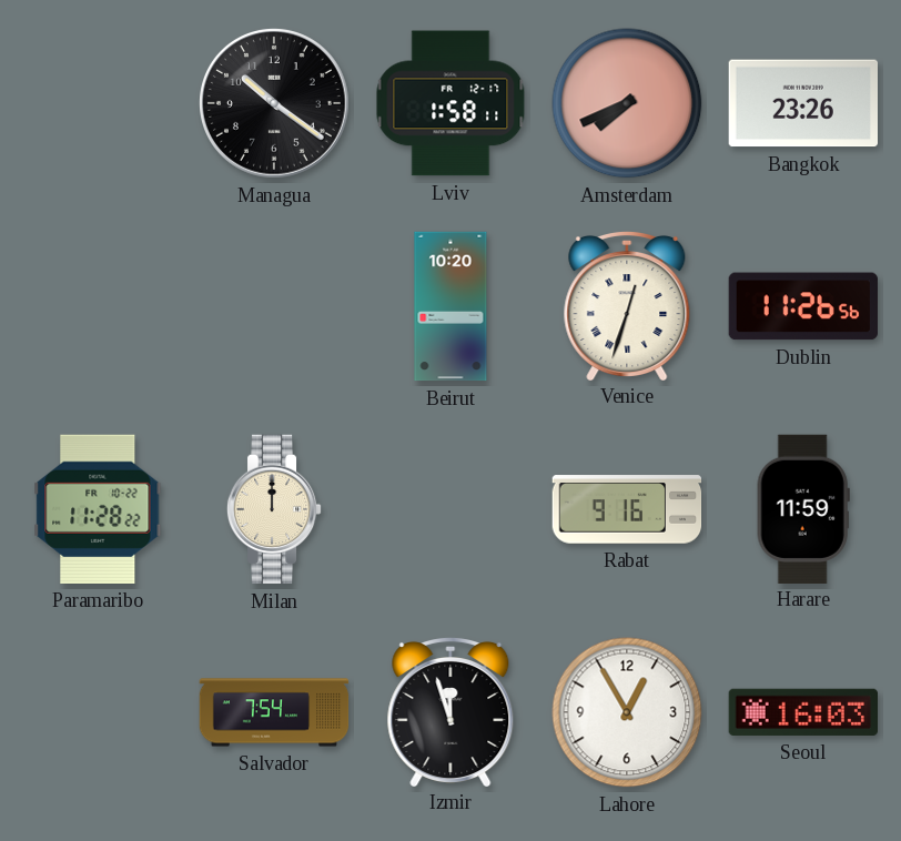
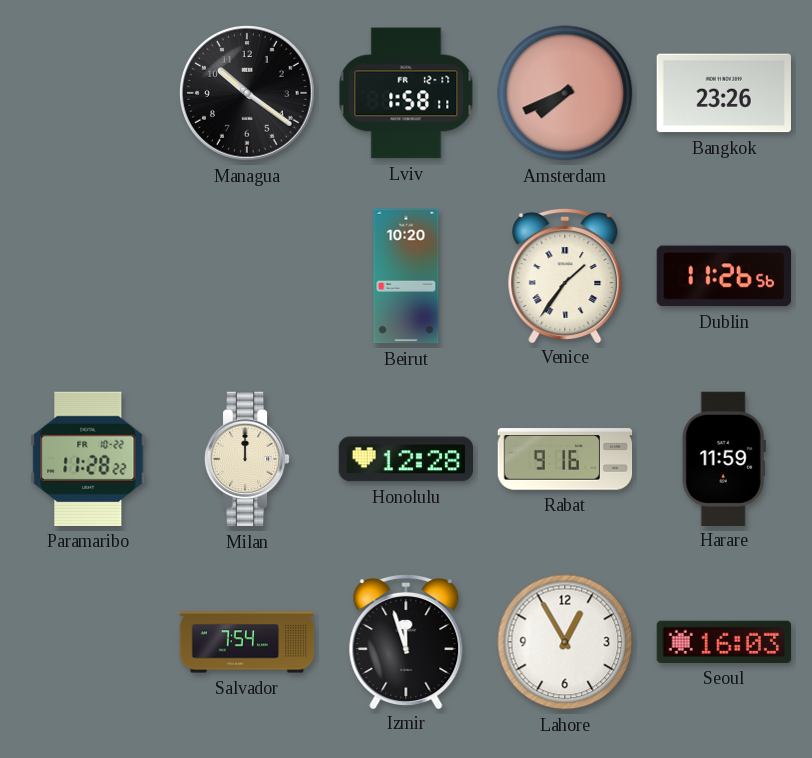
Venice: 12:33 -> 1:36
Honolulu: none -> 12:28
